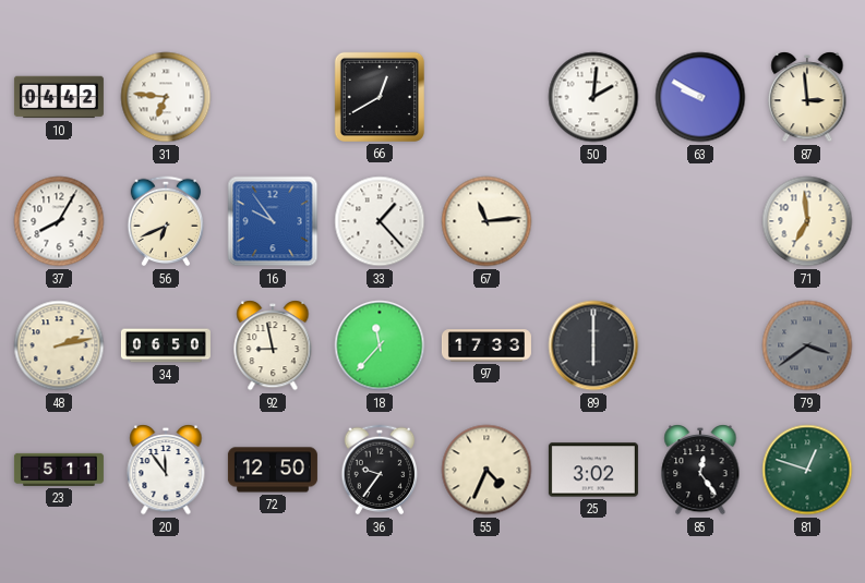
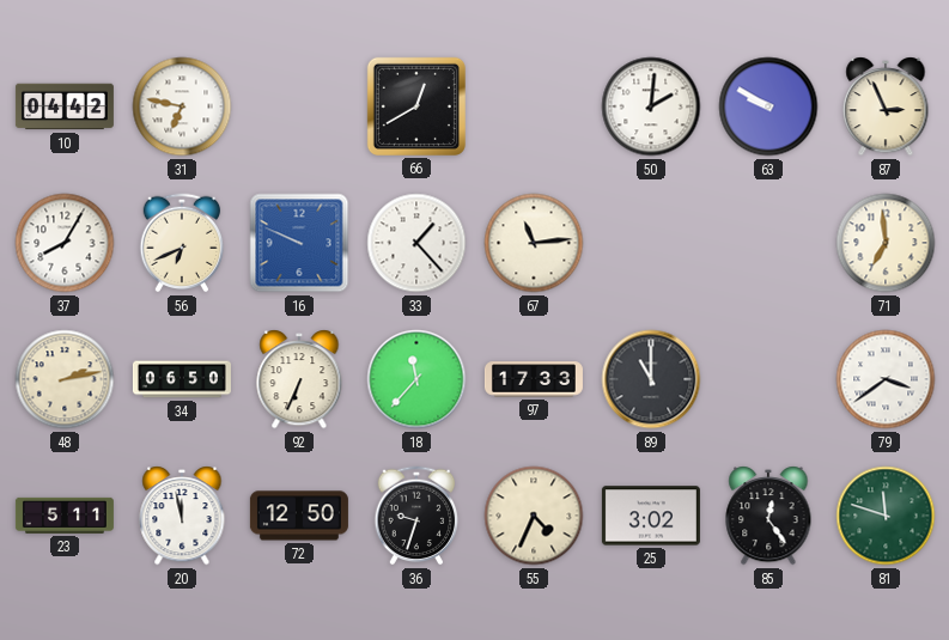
31: 6:46 -> 6:47
87: 2:59 -> 2:56
16: 9:54 -> 9:49
92: 8:58 -> 6:34
89: 6:00 -> 11:00
79 dial: grey -> white
20: 11:54 -> 11:58
36: 9:36 -> 9:33
81: 12:48 -> 11:48
